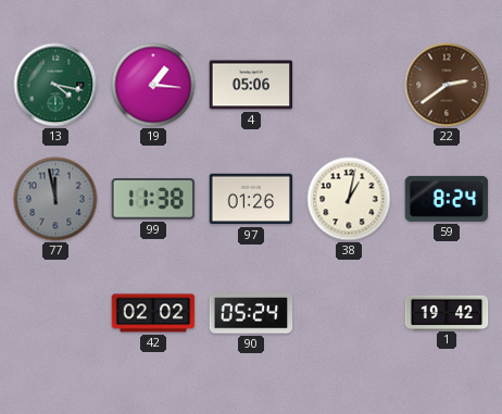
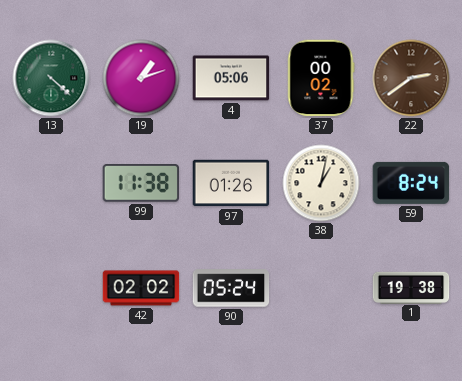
13: 4:17 -> 4:22
19: 1:16 -> 1:12
37: none -> 00:02
77: 11:58 -> none
1: 19:42 -> 19:38
